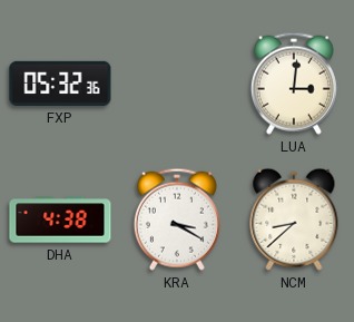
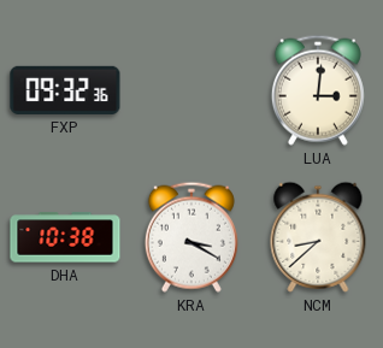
FXP: 05:32 -> 09:32
DHA: 4:38 -> 10:38
